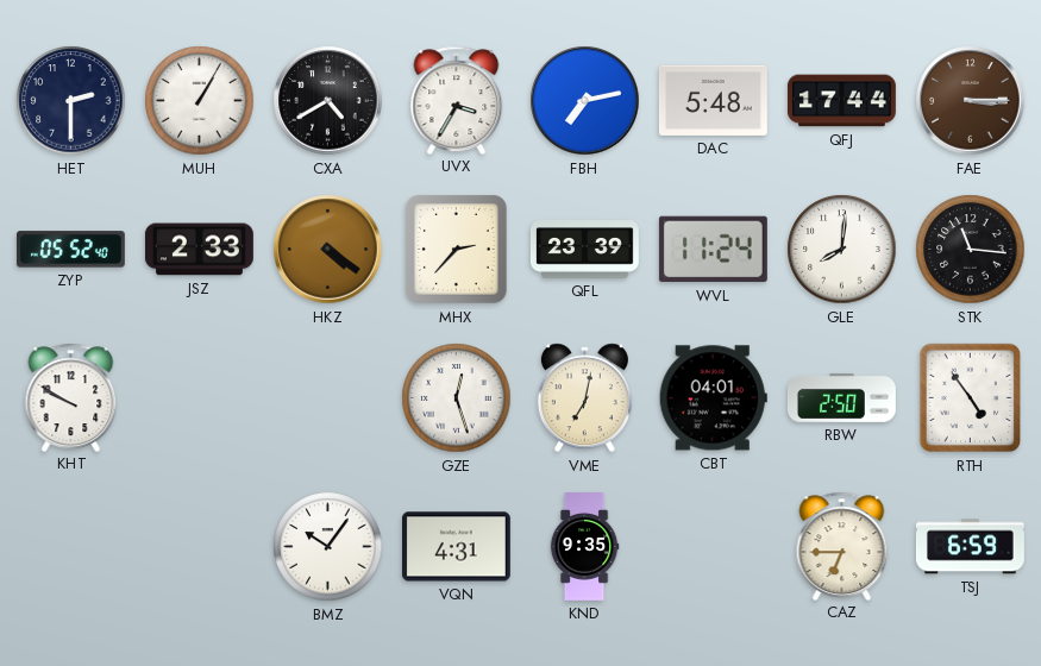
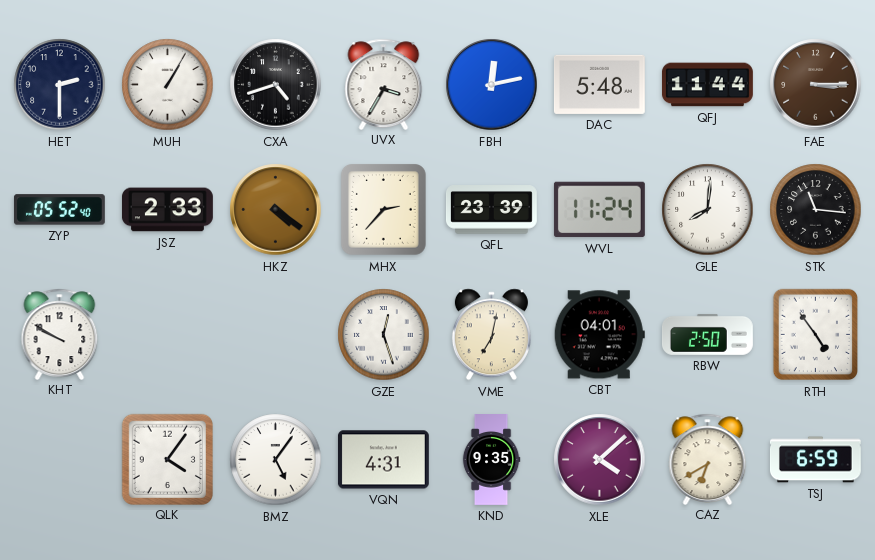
CXA: 4:40 -> 4:42
FBH: 7:13 -> 12:13
QFJ: 17:44 -> 11:44
QLK: none -> 4:06
BMZ: 10:06 -> 5:06
XLE: none -> 4:08
CAZ: 6:45 -> 6:40
